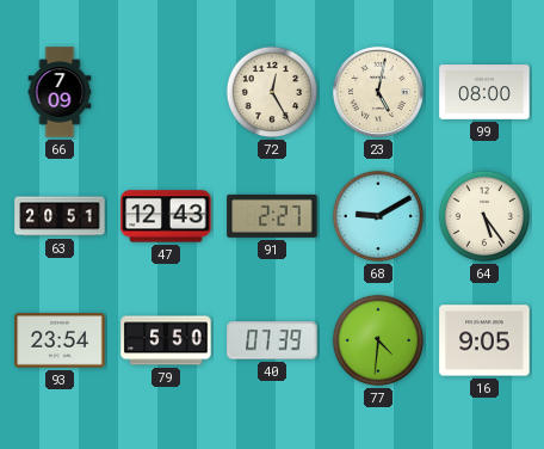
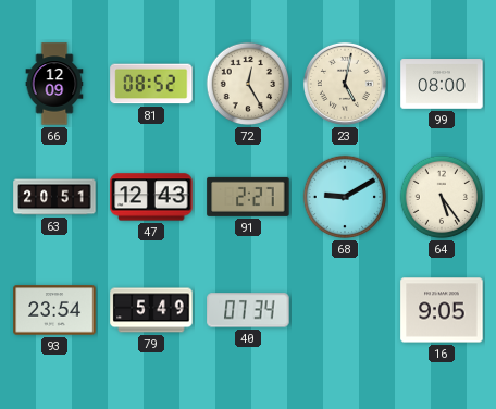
66: 7:09 -> 12:09
81: none -> 08:52
79: 5:50 -> 5:49
40: 07:39 -> 07:34
77: 4:31 -> none
